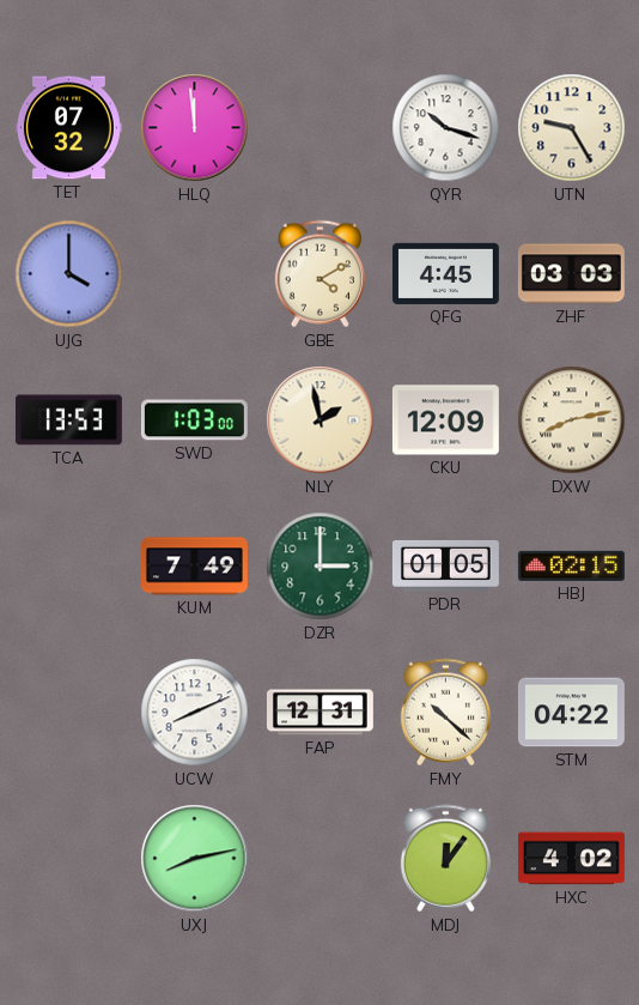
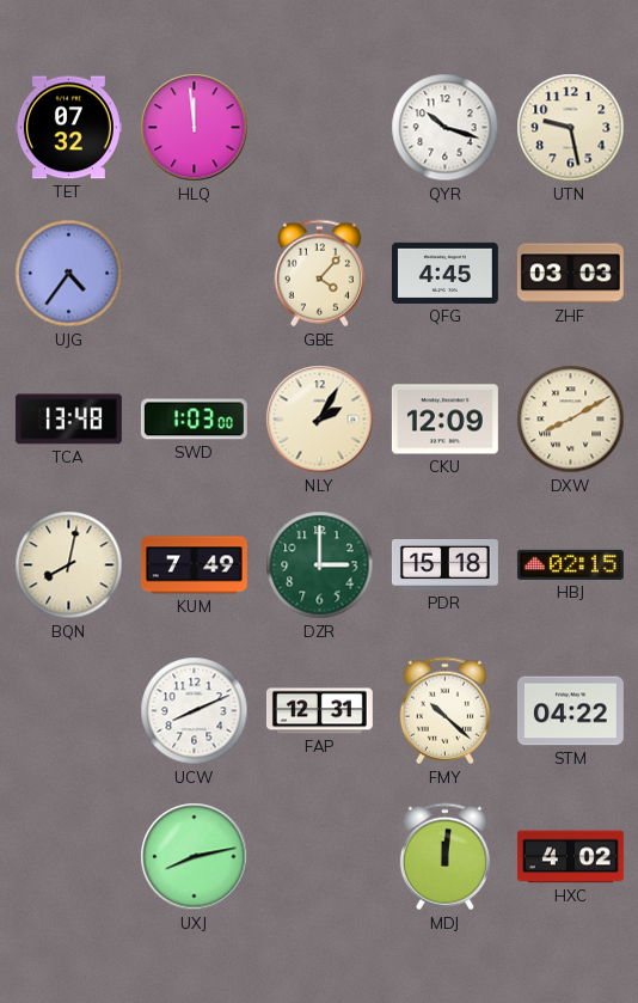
UTN: 9:25 -> 9:28
UJG: 4:00 -> 4:36
GBE: 4:10 -> 4:07
TCA: 13:53 -> 13:48
NLY: 1:58 -> 2:05
DXW: 8:13 -> 8:10
BQN: none -> 8:02
PDR: 01:05 -> 15:18
MDJ: 12:06 -> 12:01
